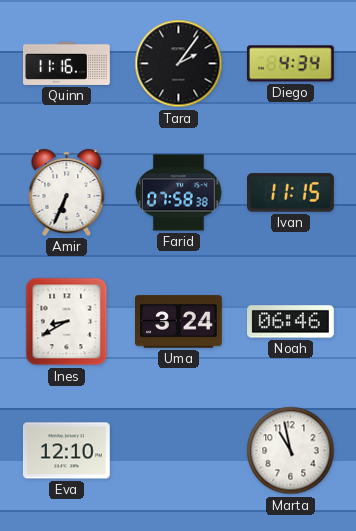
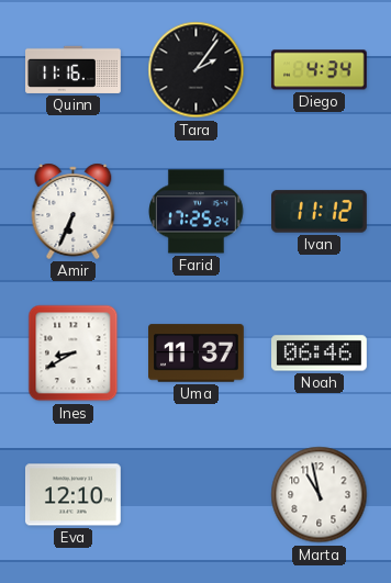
Farid: 07:58 -> 17:25
Ivan: 11:15 -> 11:12
Uma: 3:24 -> 11:37
